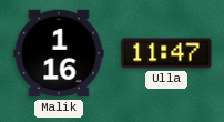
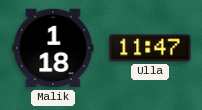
Malik: 1:16 -> 1:18
